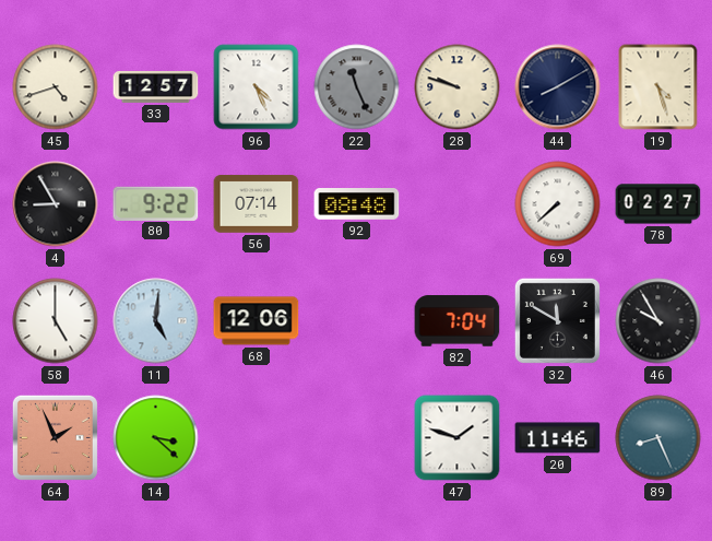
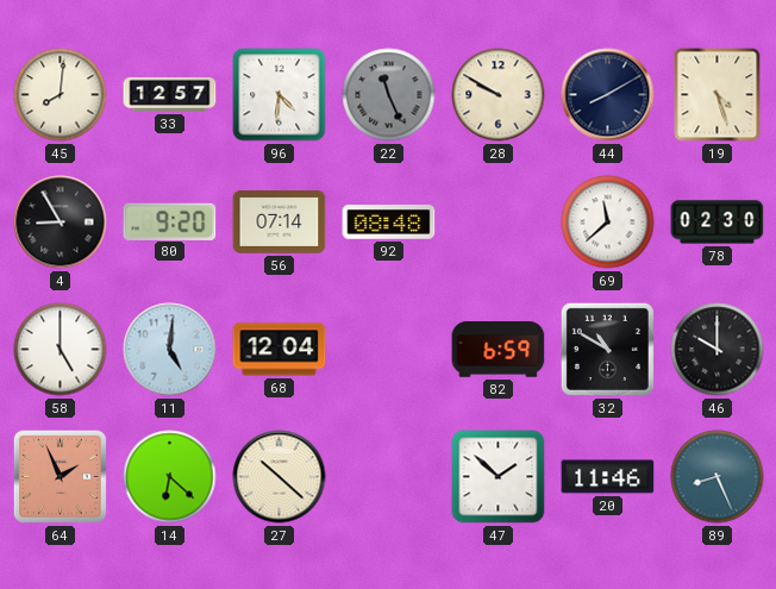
45: 4:42 -> 8:01
96: 4:26 -> 4:31
28: 9:48 -> 9:50
80: 9:22 -> 9:20
69: 7:38 -> 11:38
78: 02:27 -> 02:30
68: 12:06 -> 12:04
82: 7:04 -> 6:59
32: 11:50 -> 10:50
46: 9:55 -> 10:00
14: 3:22 -> 6:22
27: none -> 10:22
47: 1:48 -> 1:52
